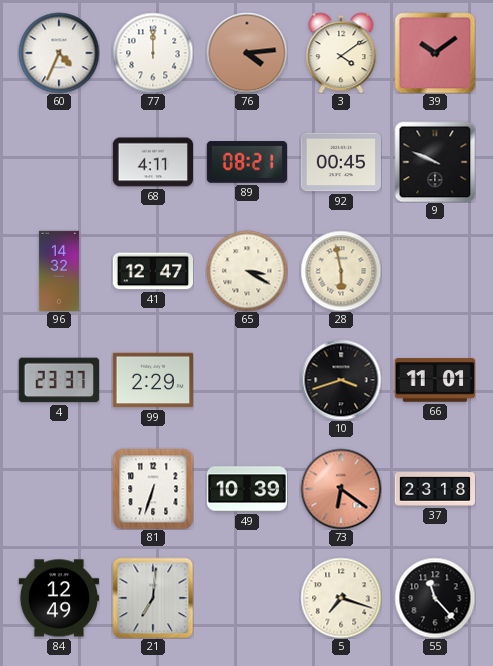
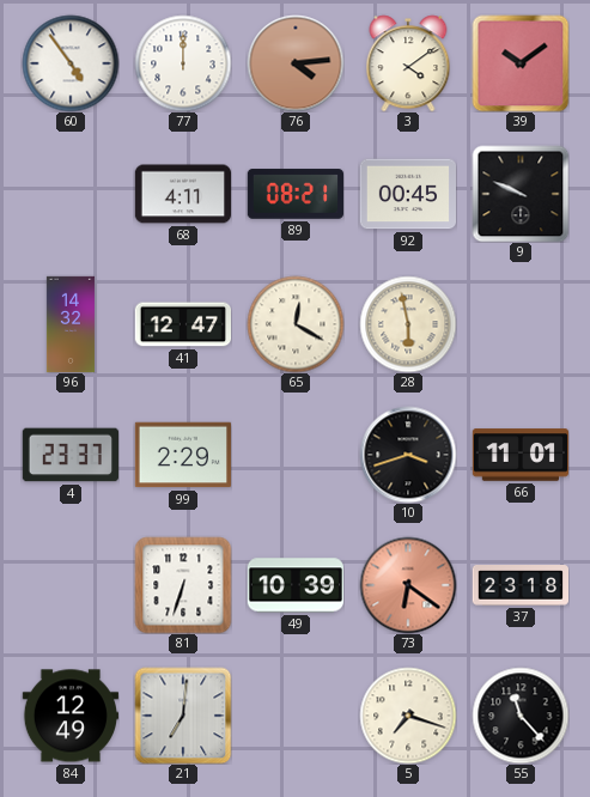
60: 4:34 -> 4:54
65: 3:20 -> 12:20
